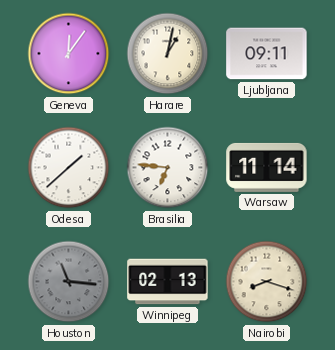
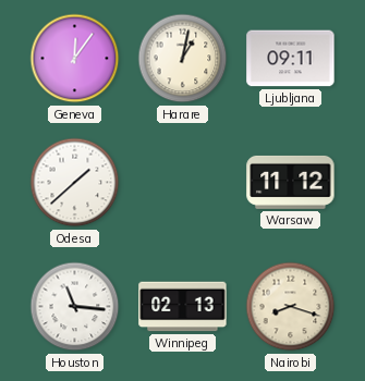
Brasilia: 6:46 -> none
Warsaw: 11:14 -> 11:12
Houston dial: grey -> white
